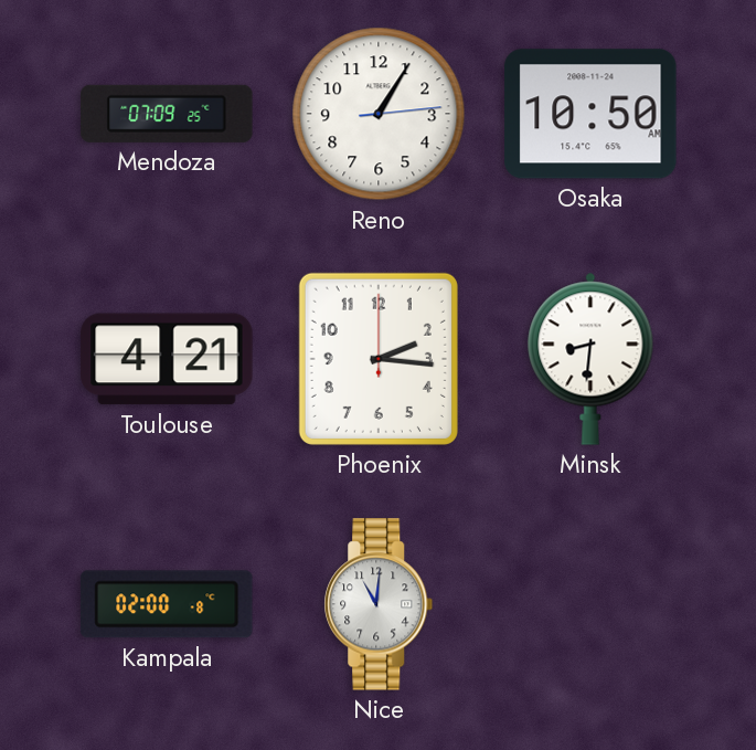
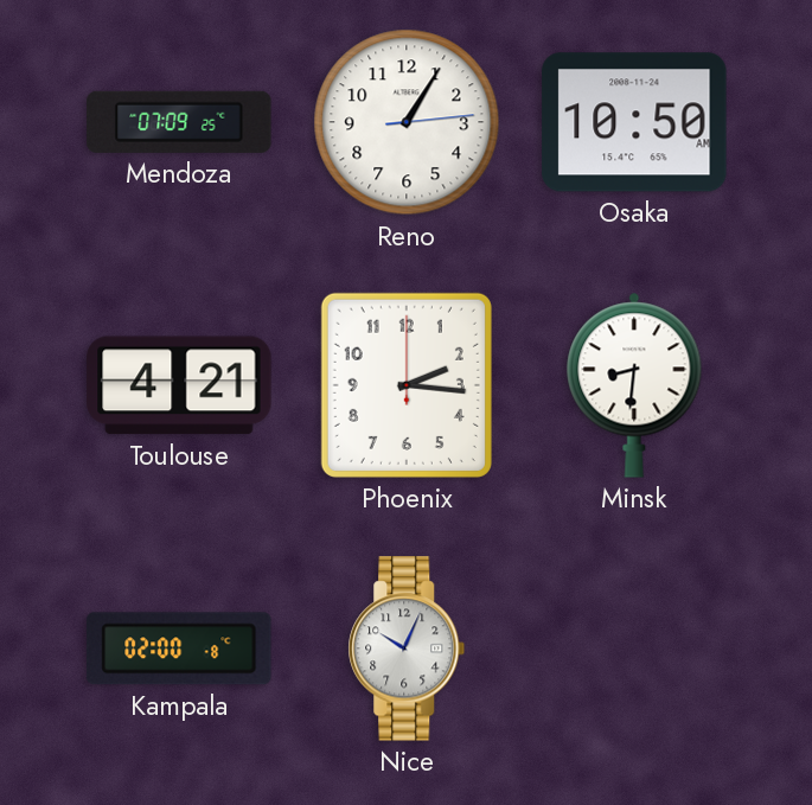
Nice: 11:01 -> 10:04
